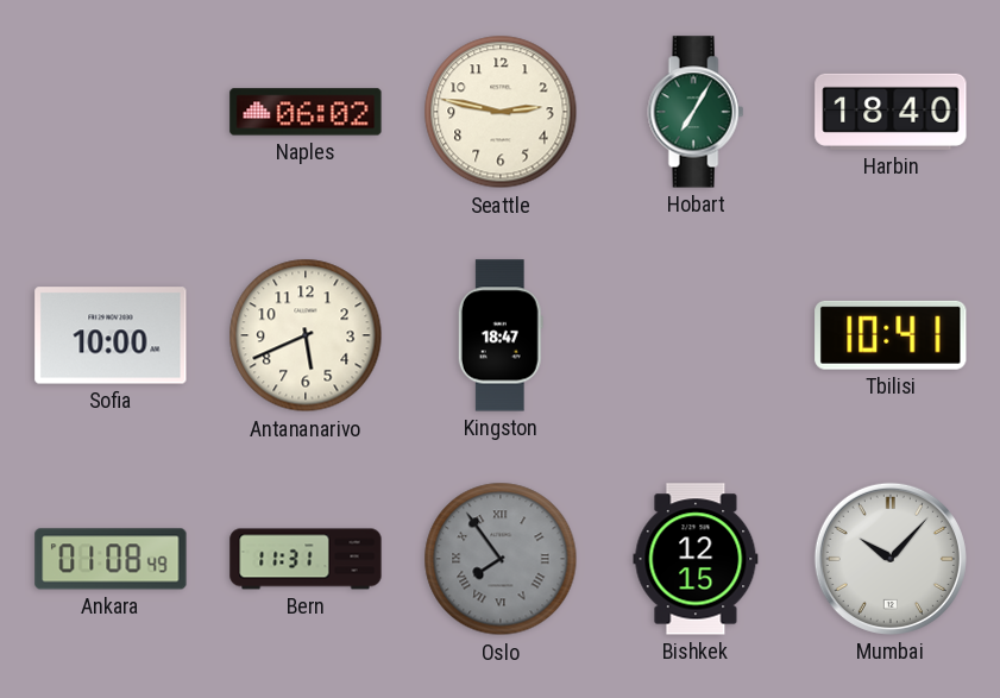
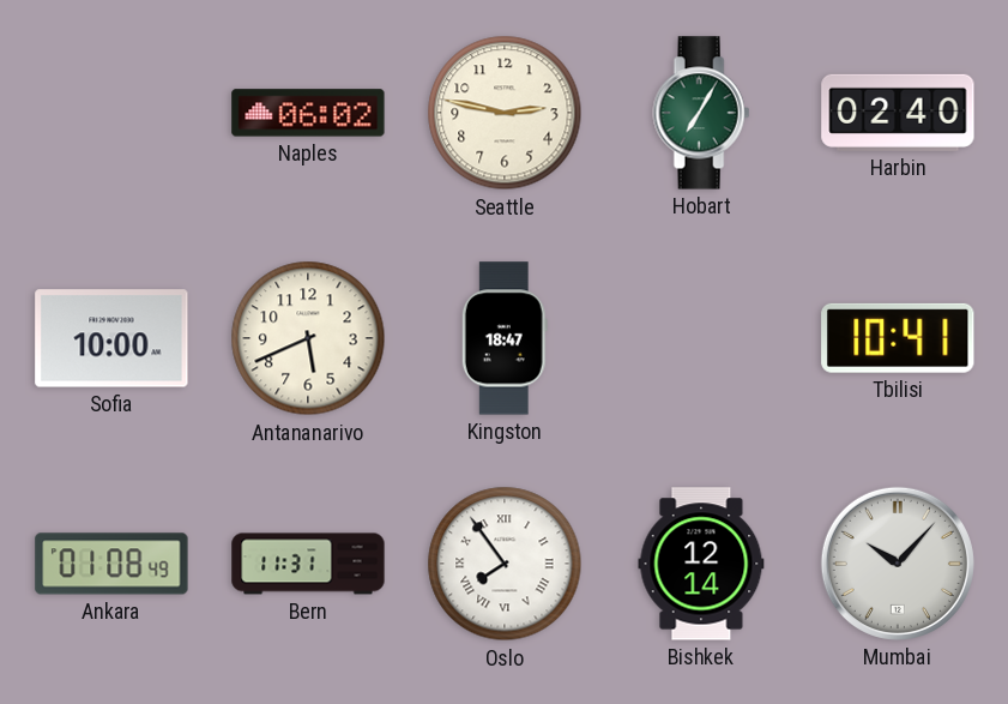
Harbin: 18:40 -> 02:40
Oslo dial: grey -> white
Bishkek: 12:15 -> 12:14
